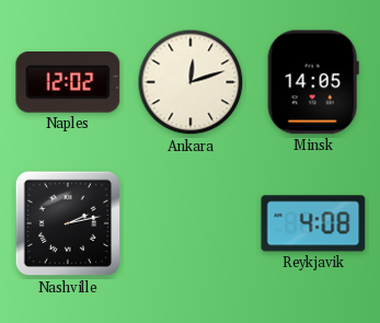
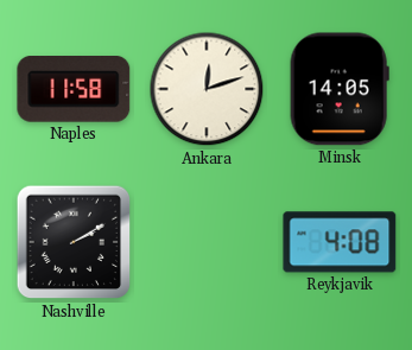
Naples: 12:02 -> 11:58
Nashville: 2:13 -> 2:10
